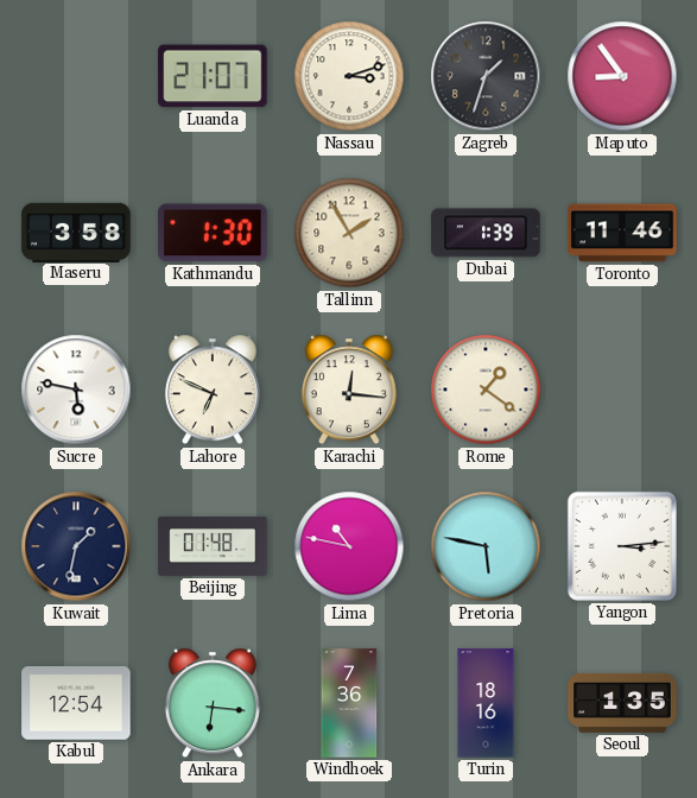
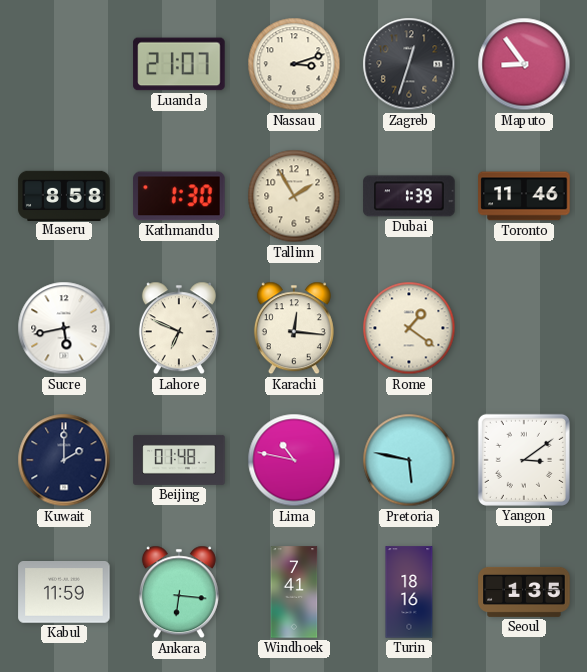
Zagreb: 1:33 -> 12:33
Maseru: 3:58 -> 8:58
Sucre: 5:47 -> 5:43
Kuwait: 1:32 -> 2:00
Yangon: 3:14 -> 3:09
Kabul: 12:54 -> 11:59
Windhoek: 7:36 -> 7:41
